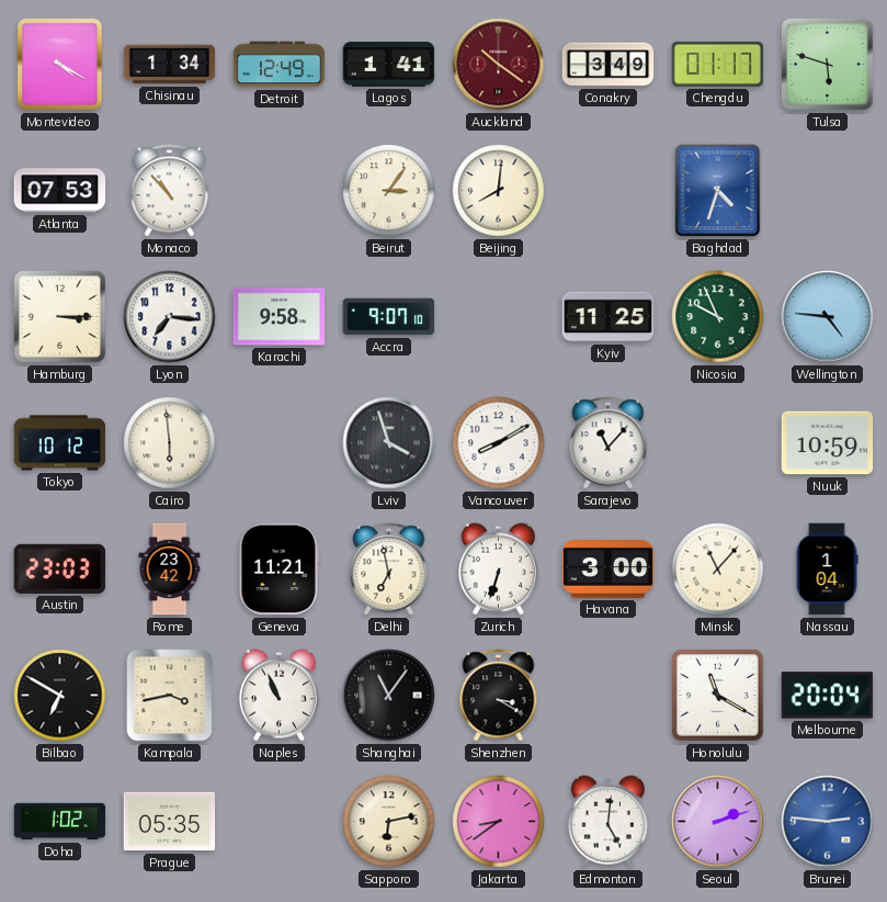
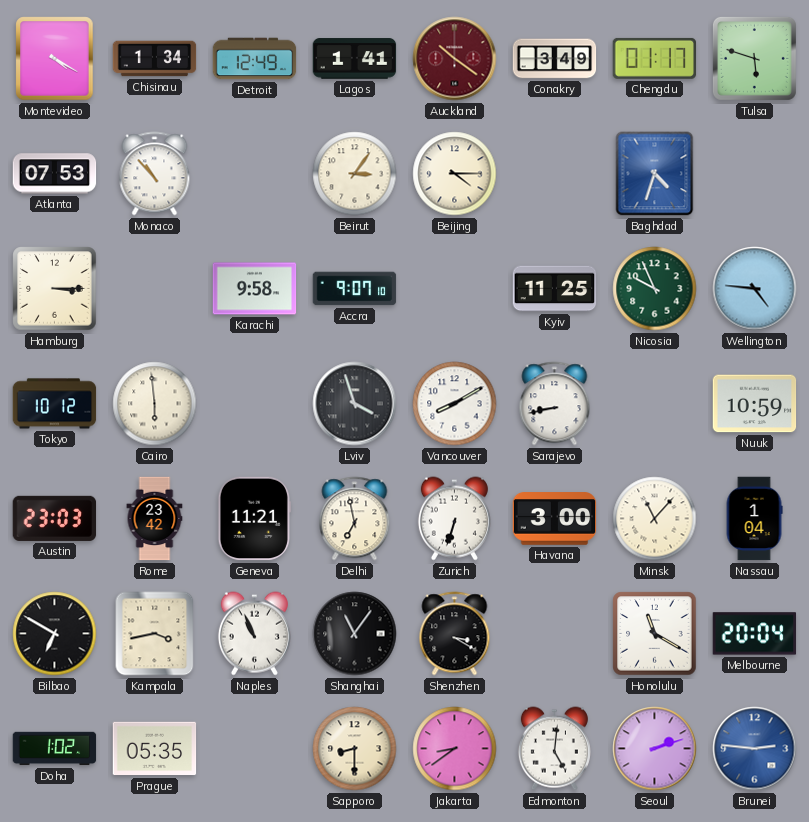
Beijing: 8:01 -> 4:15
Lyon: 7:16 -> none
Sarajevo: 11:07 -> 8:43
Sapporo: 6:13 -> 8:30
